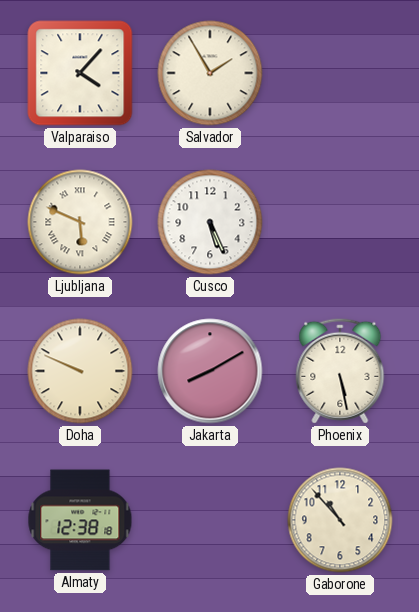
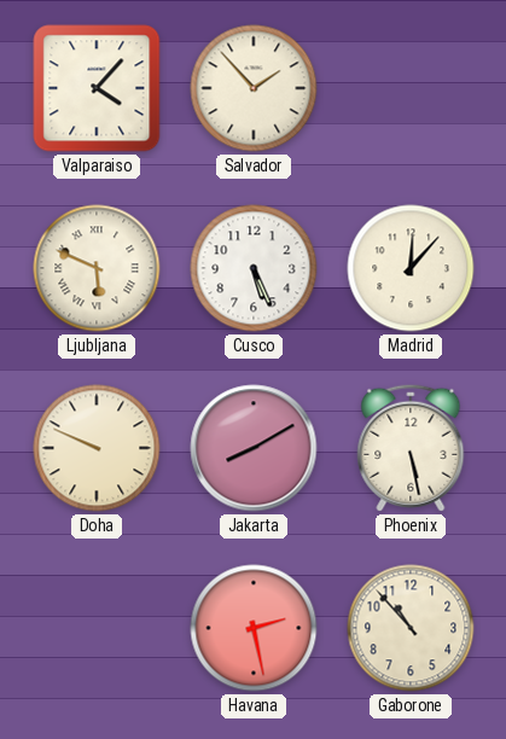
Salvador: 1:55 -> 1:53
Madrid: none -> 12:07
Almaty: 12:38 -> none
Havana: none -> 2:28
